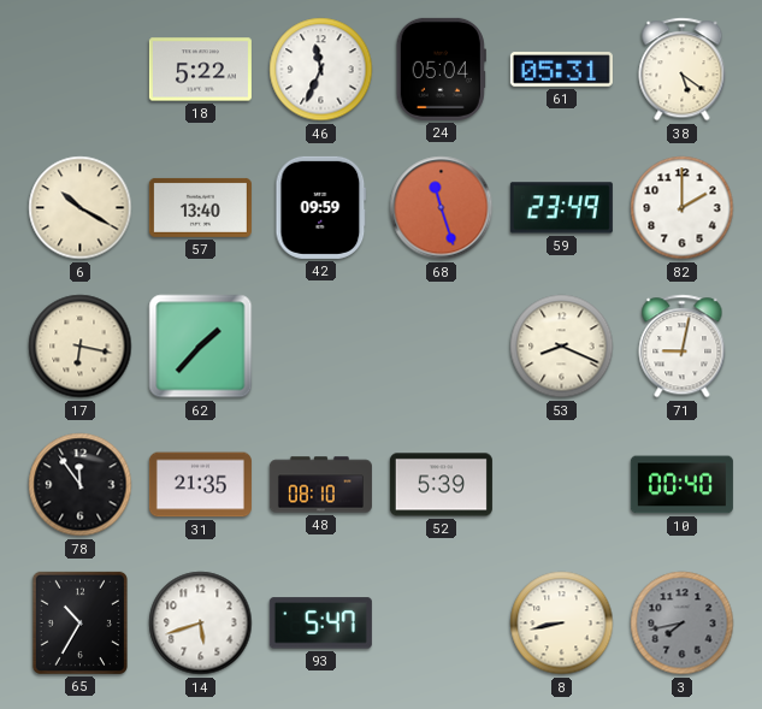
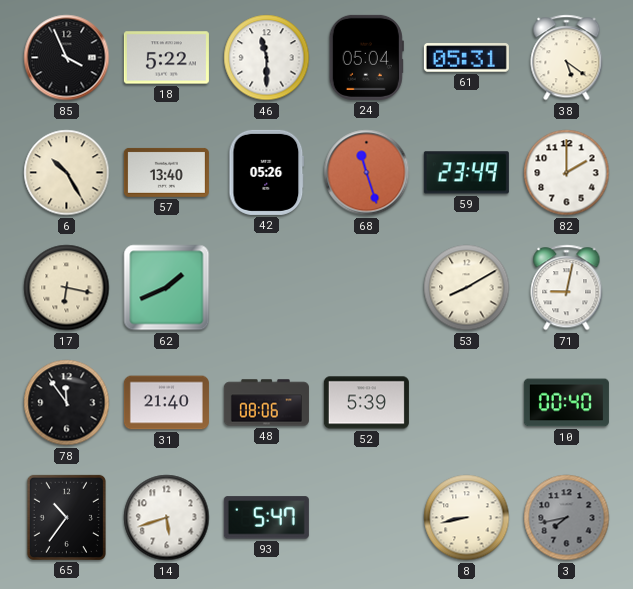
85: none -> 3:56
46: 11:34 -> 11:30
6: 10:20 -> 10:25
42: 09:59 -> 05:26
62: 1:37 -> 1:41
53: 8:19 -> 8:10
31: 21:35 -> 21:40
48: 08:10 -> 08:06
65: 10:35 -> 10:36
